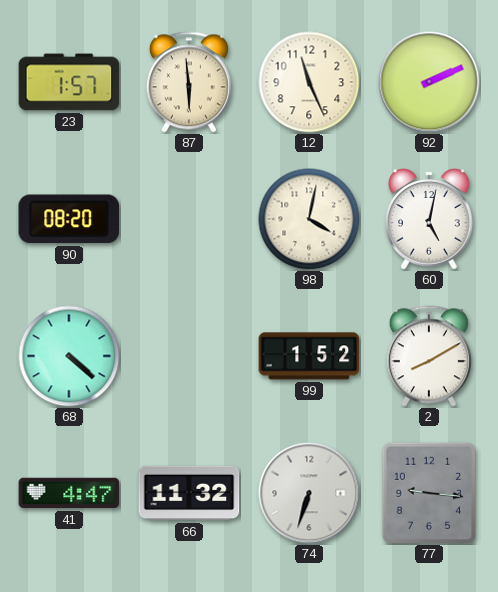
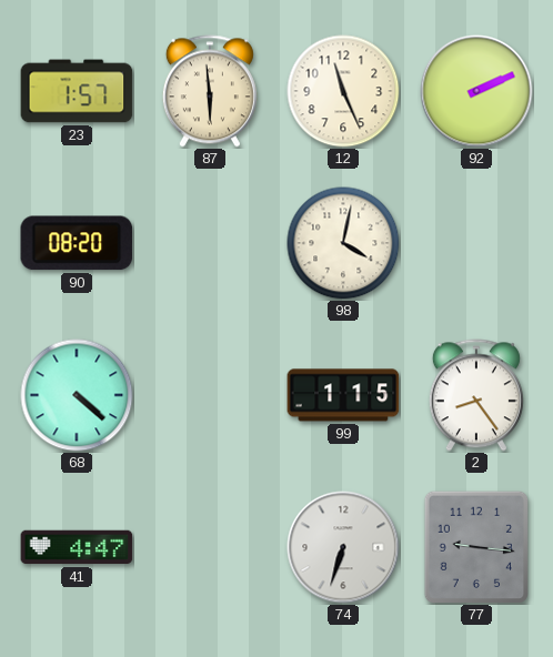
60: 5:02 -> none
99: 1:52 -> 1:15
2: 8:10 -> 8:24
66: 11:32 -> none
